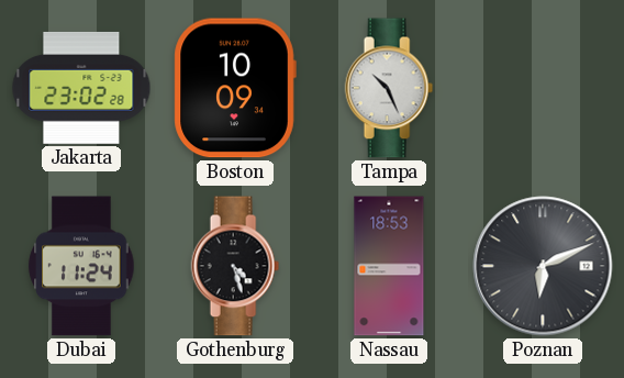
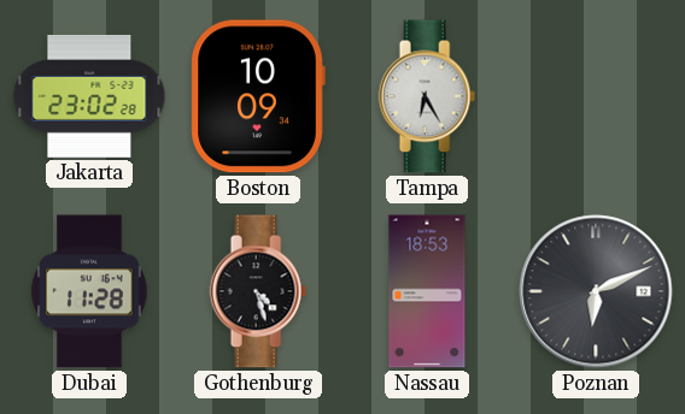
Tampa: 10:26 -> 6:25
Dubai: 11:24 -> 11:28
